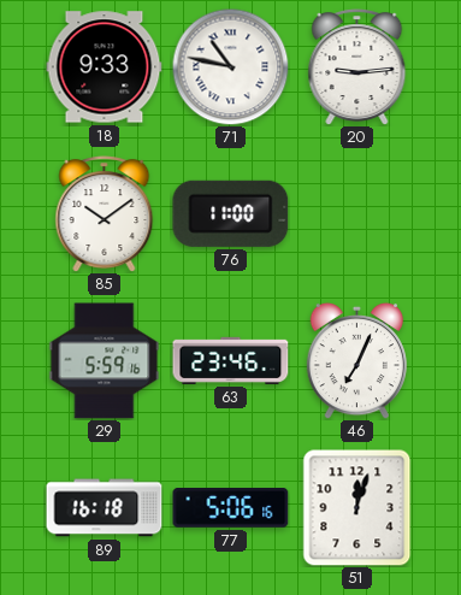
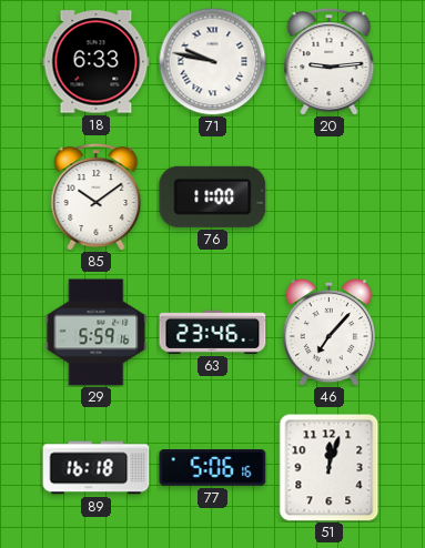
18: 9:33 -> 6:33
71: 10:47 -> 9:47
46: 7:04 -> 7:07
